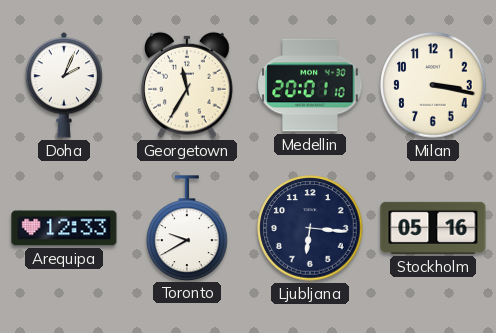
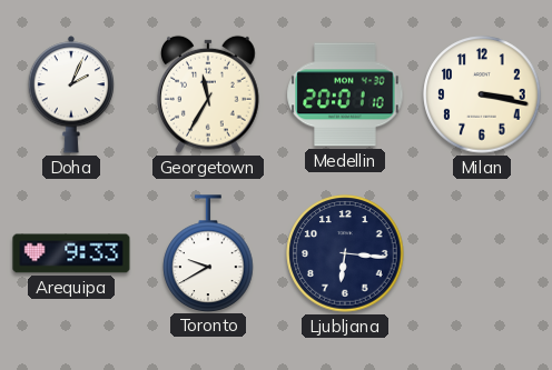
Arequipa: 12:33 -> 9:33
Stockholm: 05:16 -> none
